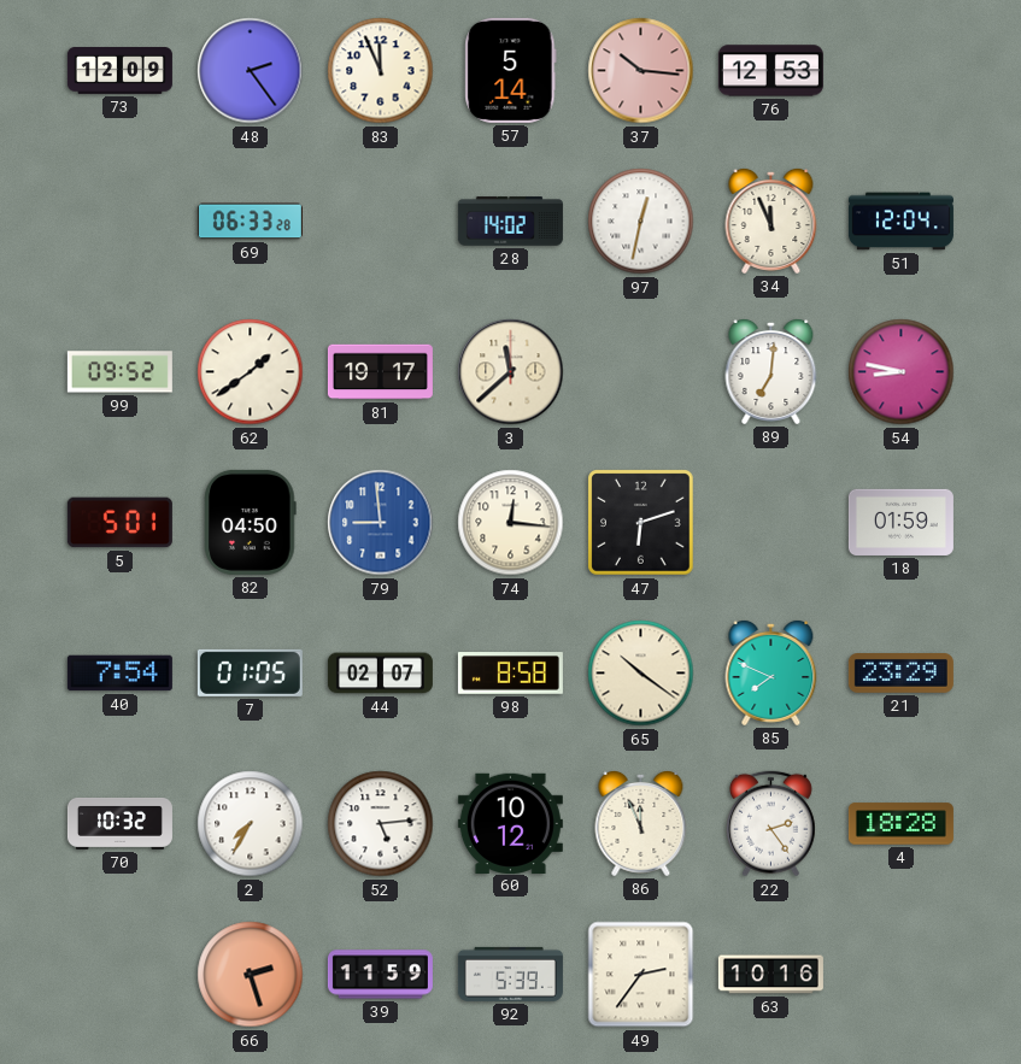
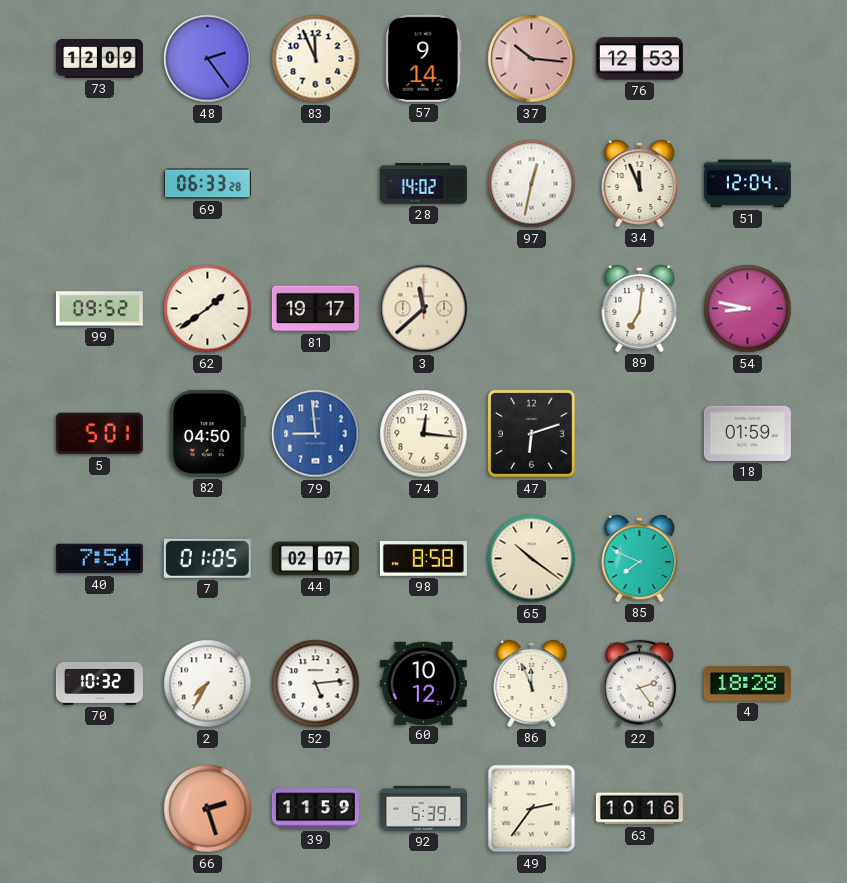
57: 5:14 -> 9:14
21: 23:29 -> none
